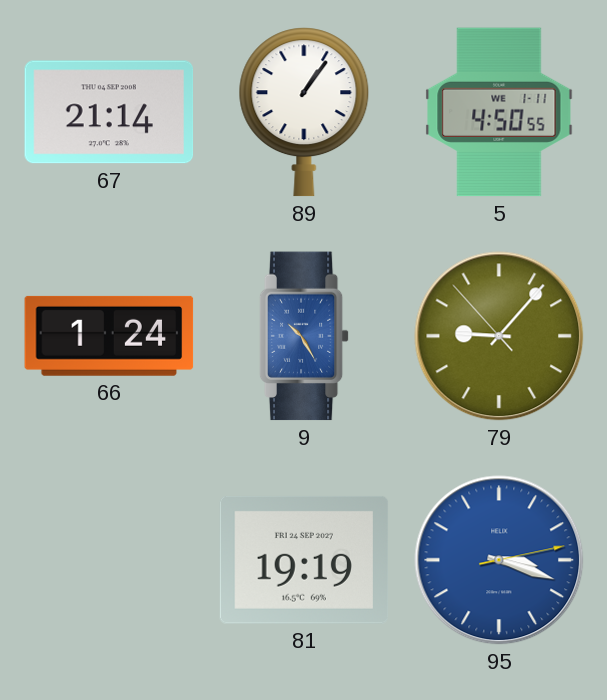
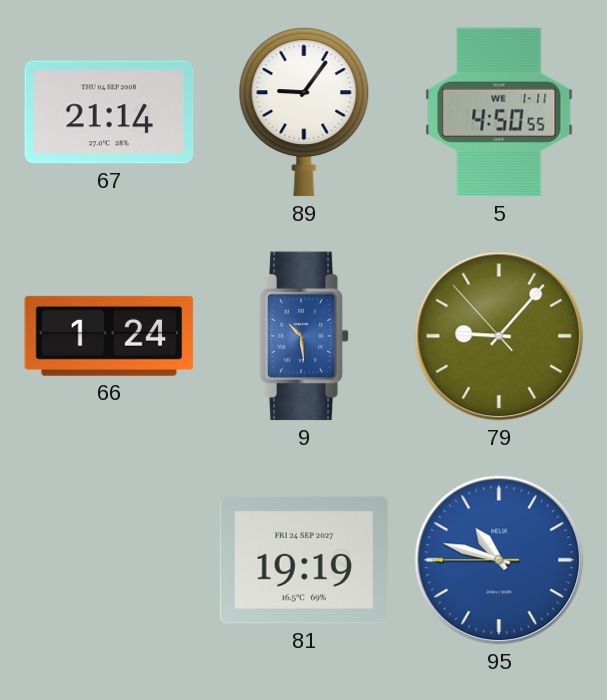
89: 1:06 -> 9:06
9: 10:25 -> 10:29
95: 3:18 -> 10:47
